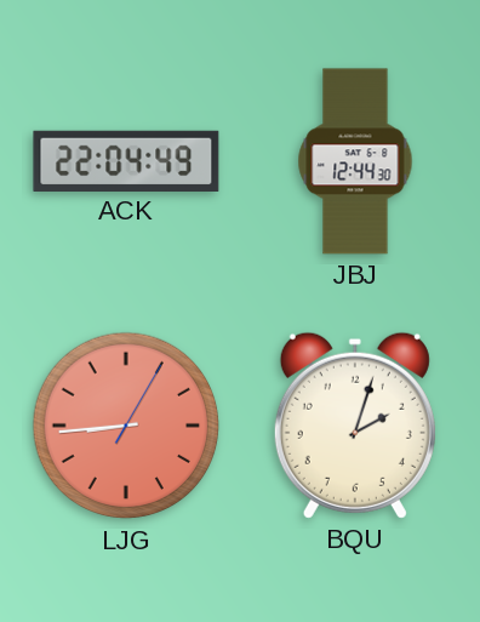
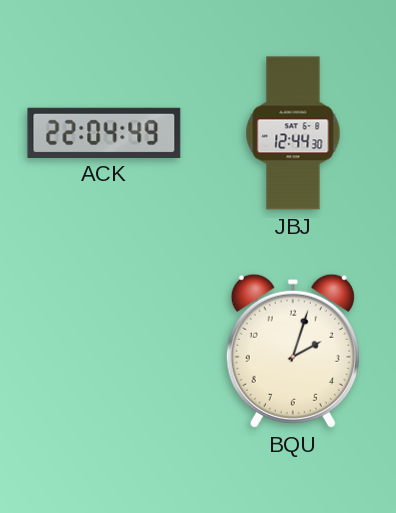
LJG: 8:44 -> none
